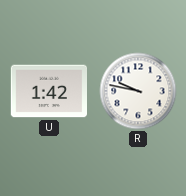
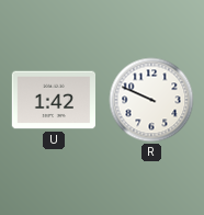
R: 9:47 -> 9:49
